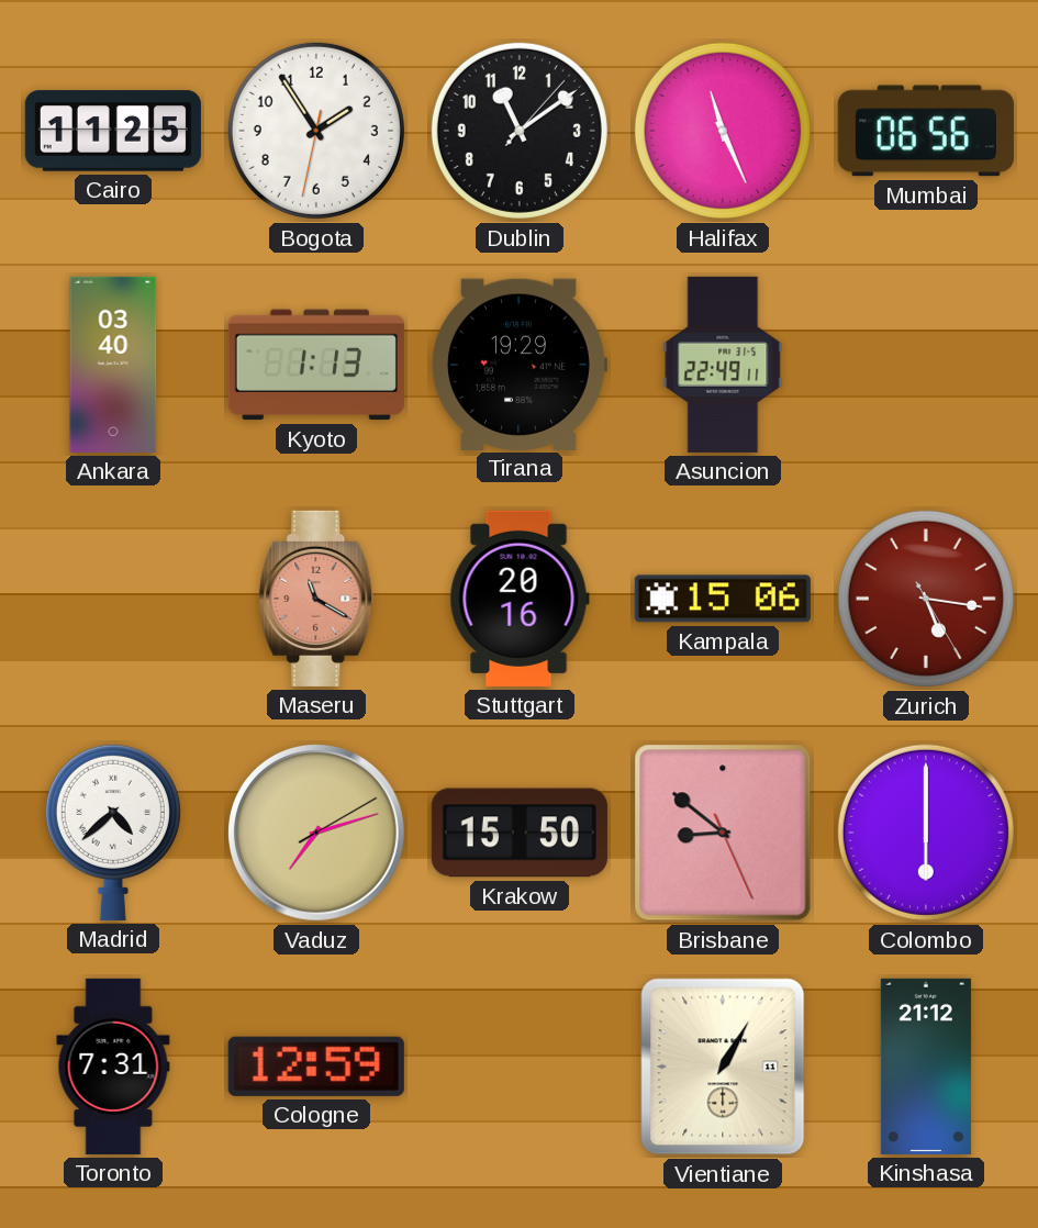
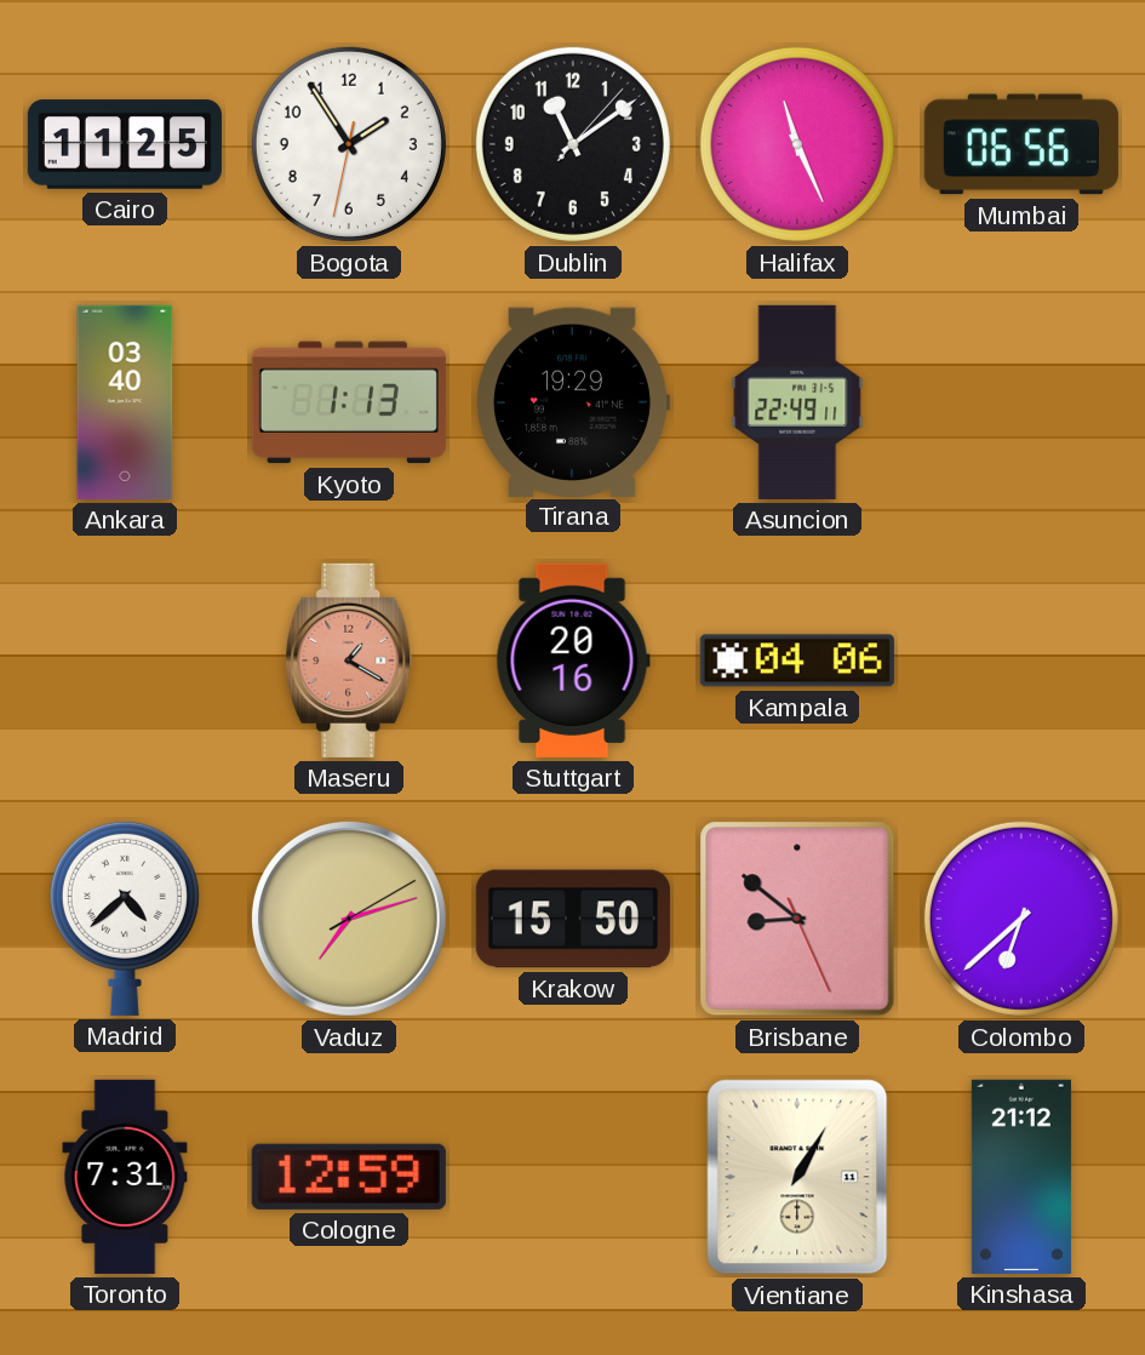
Maseru: 11:20 -> 1:20
Kampala: 15:06 -> 04:06
Zurich: 5:16 -> none
Colombo: 6:00 -> 6:38
